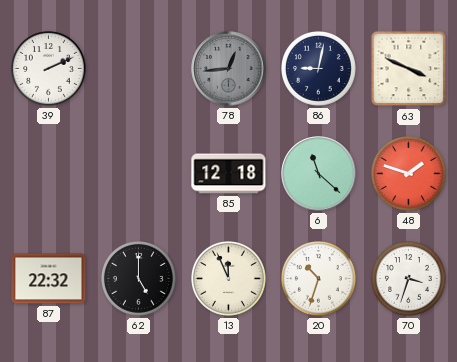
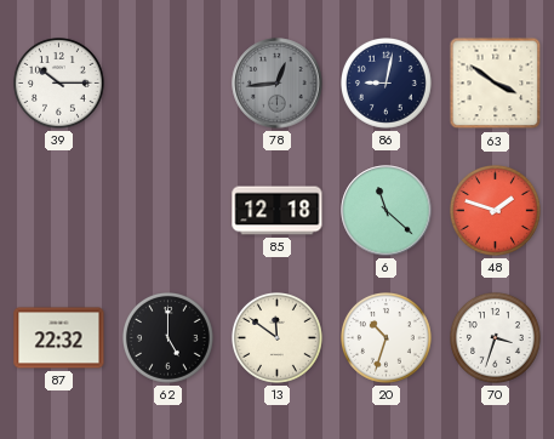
39: 2:11 -> 10:15
63: 3:49 -> 3:51
13: 11:56 -> 11:51
